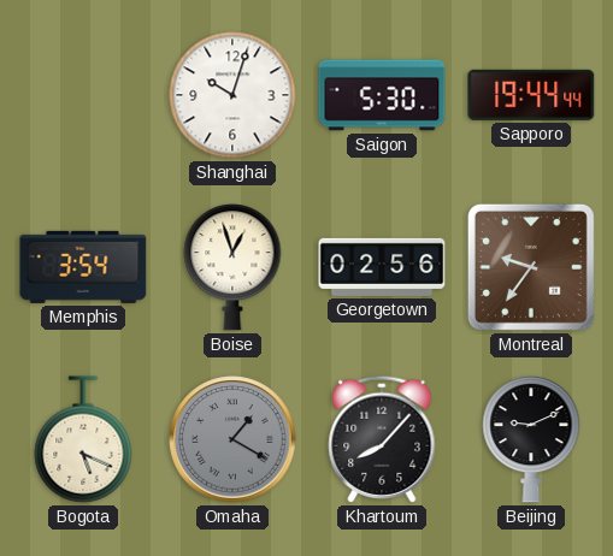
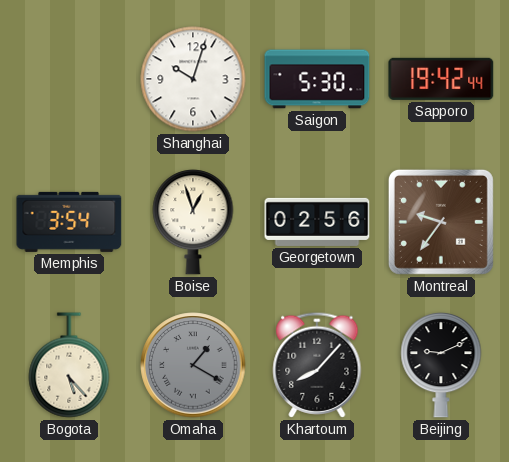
Sapporo: 19:44 -> 19:42
Bogota: 5:19 -> 5:23
